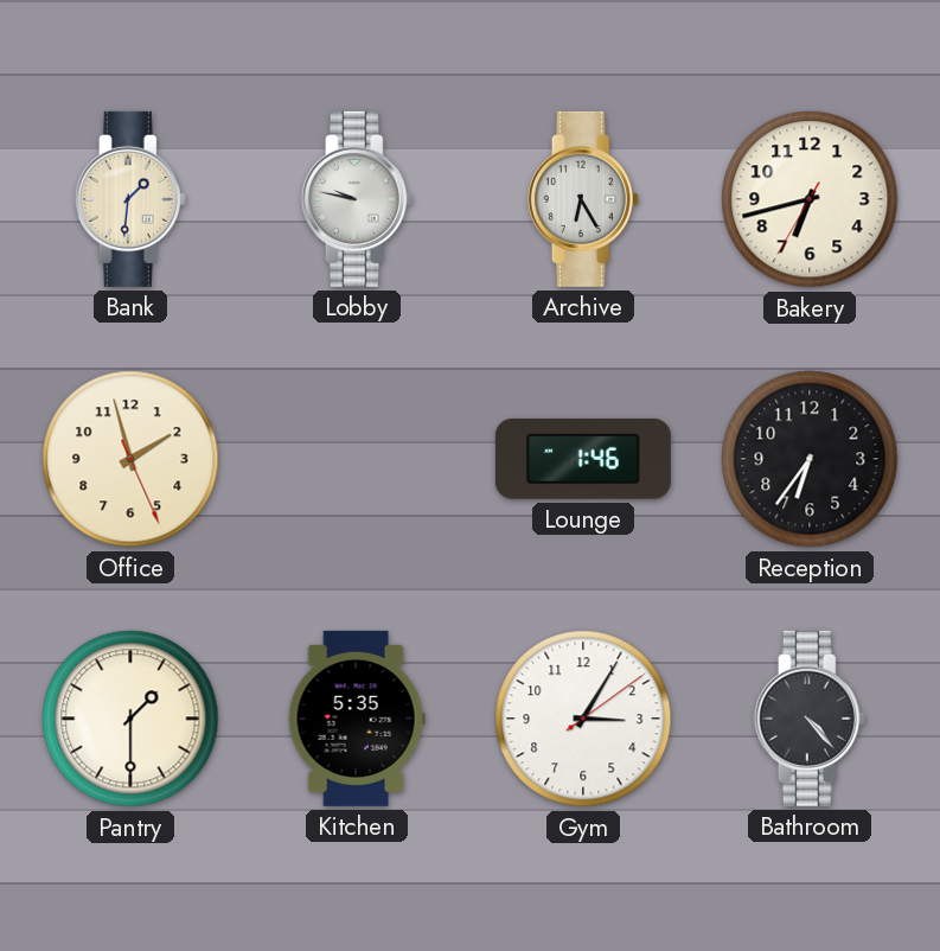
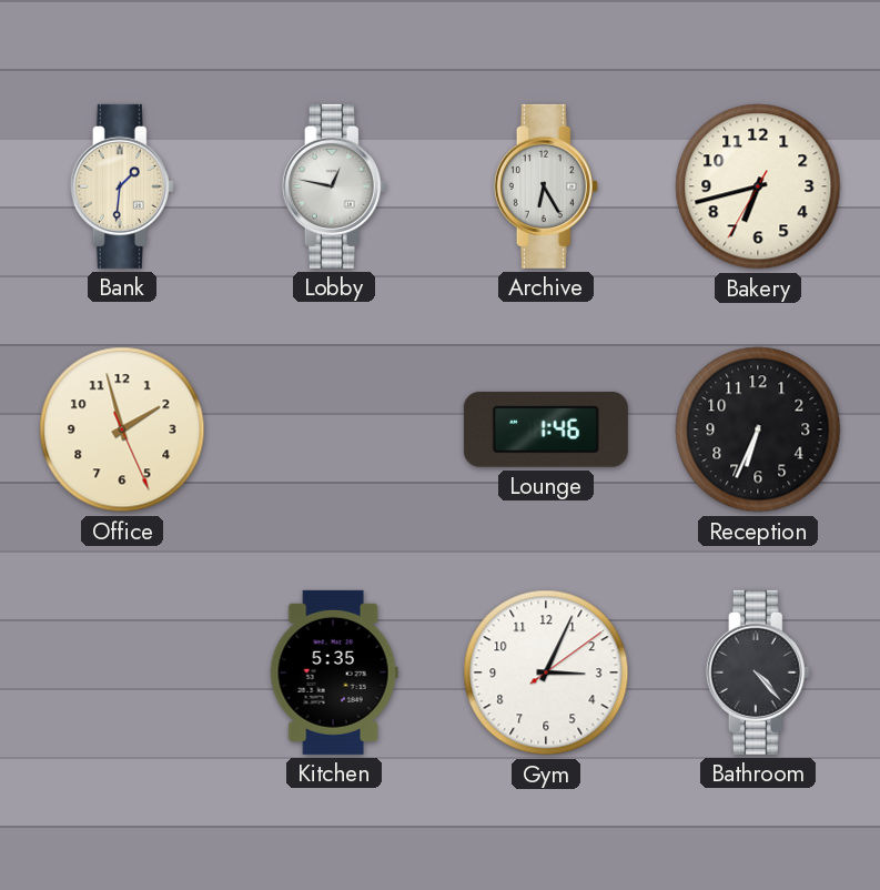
Lobby: 9:47 -> 12:47
Reception: 6:36 -> 6:34
Pantry: 1:30 -> none
Gym: 3:05 -> 3:04
